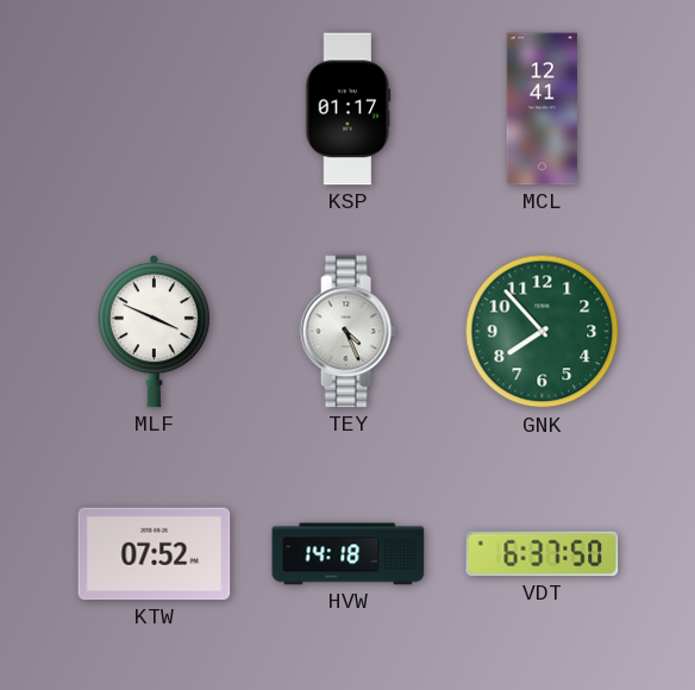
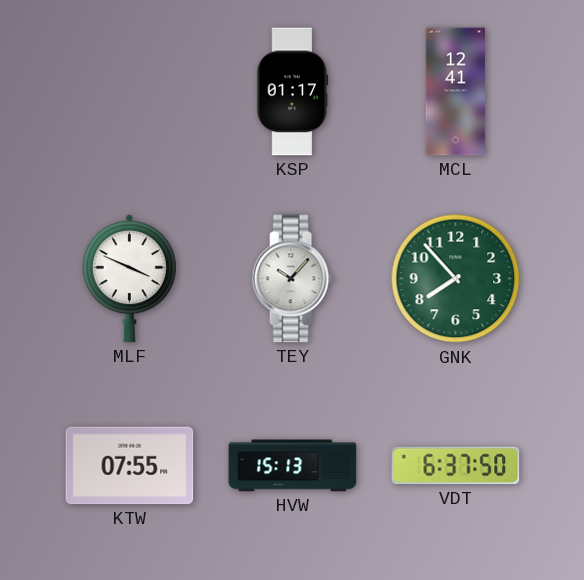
TEY: 4:26 -> 10:07
KTW: 07:52 -> 07:55
HVW: 14:18 -> 15:13
